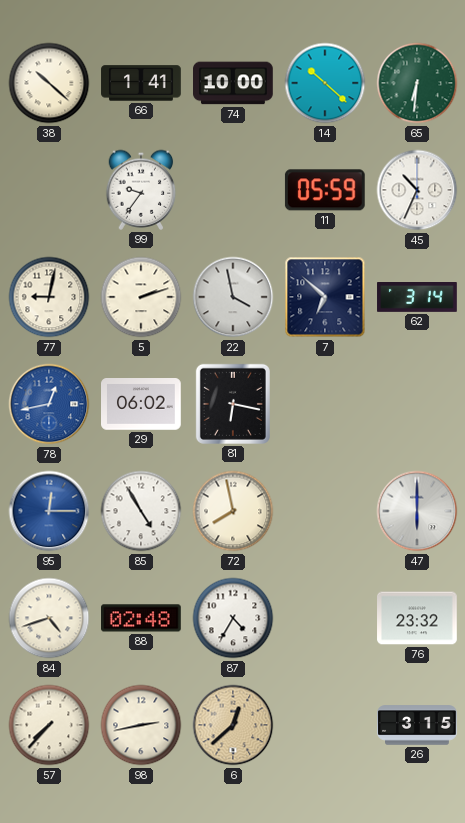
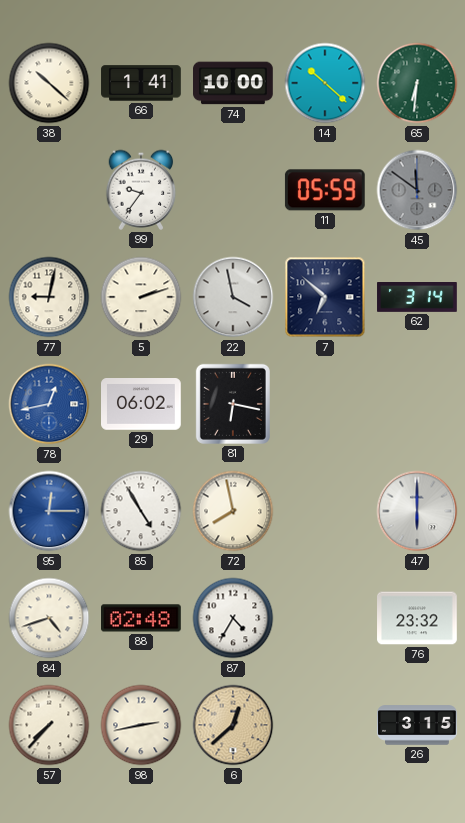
45: 10:34 -> 11:51
45 dial: white -> grey
